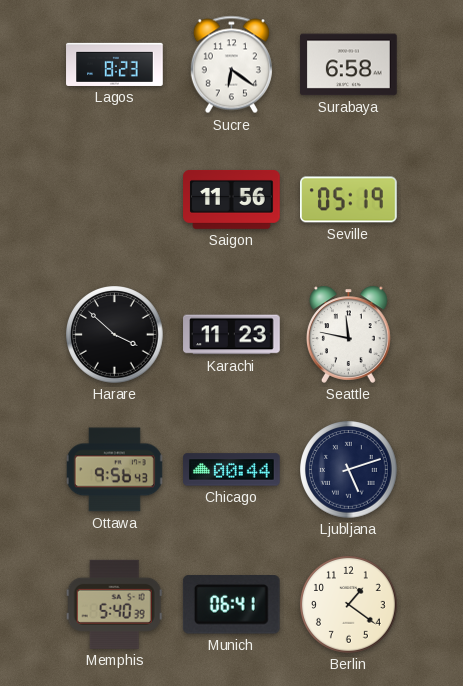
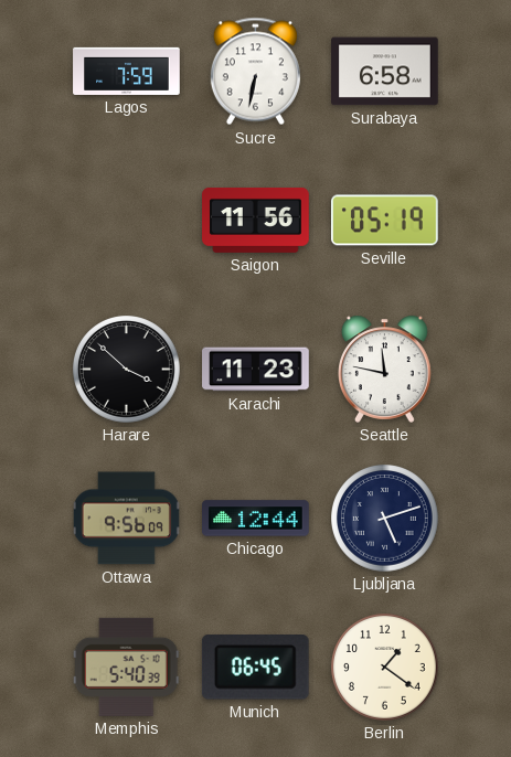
Lagos: 8:23 -> 7:59
Sucre: 6:21 -> 6:32
Ottawa: 9:56:43 -> 9:56:09
Chicago: 00:44 -> 12:44
Munich: 06:41 -> 06:45
